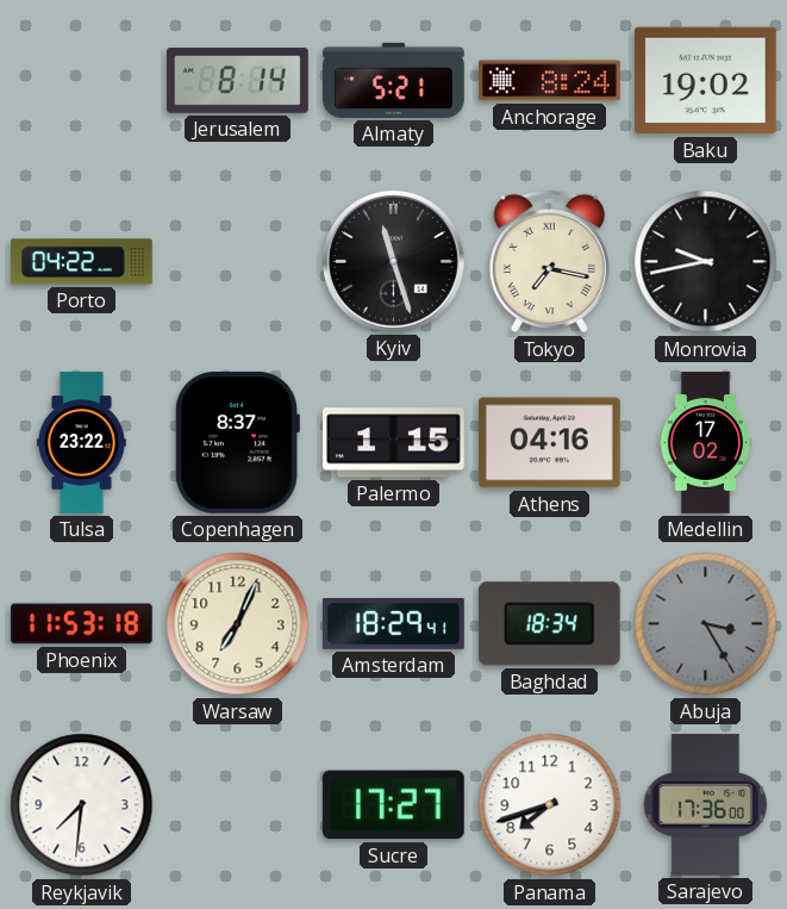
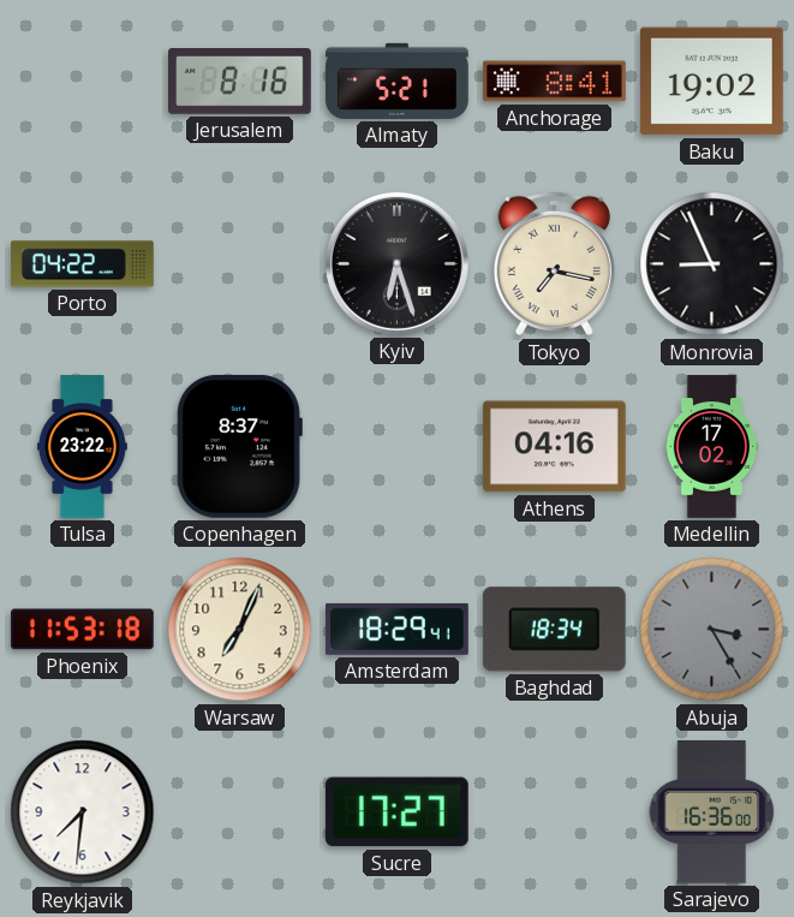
Jerusalem: 8:14 -> 8:16
Anchorage: 8:24 -> 8:41
Kyiv: 11:27 -> 6:27
Monrovia: 9:43 -> 8:56
Palermo: 1:15 -> none
Panama: 7:42 -> none
Sarajevo: 17:36 -> 16:36
